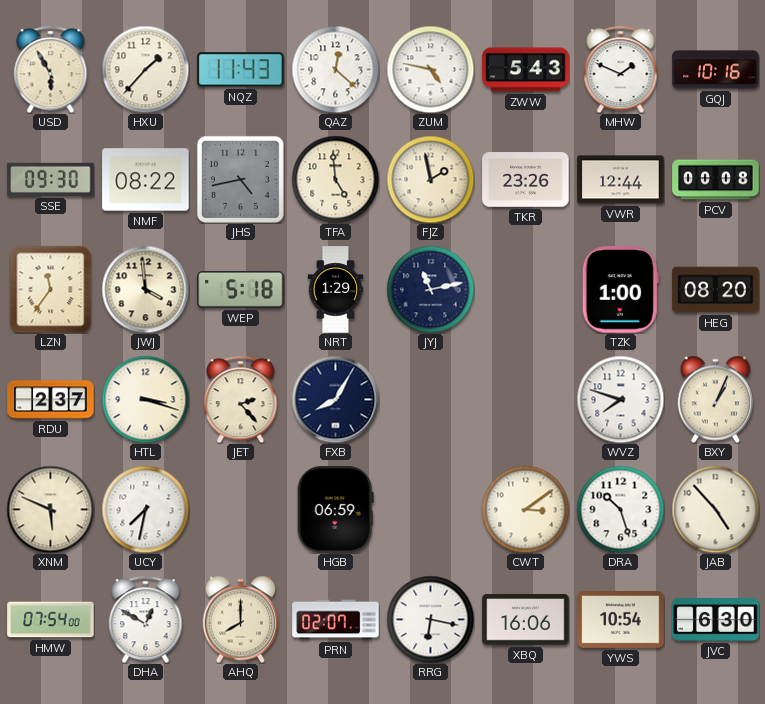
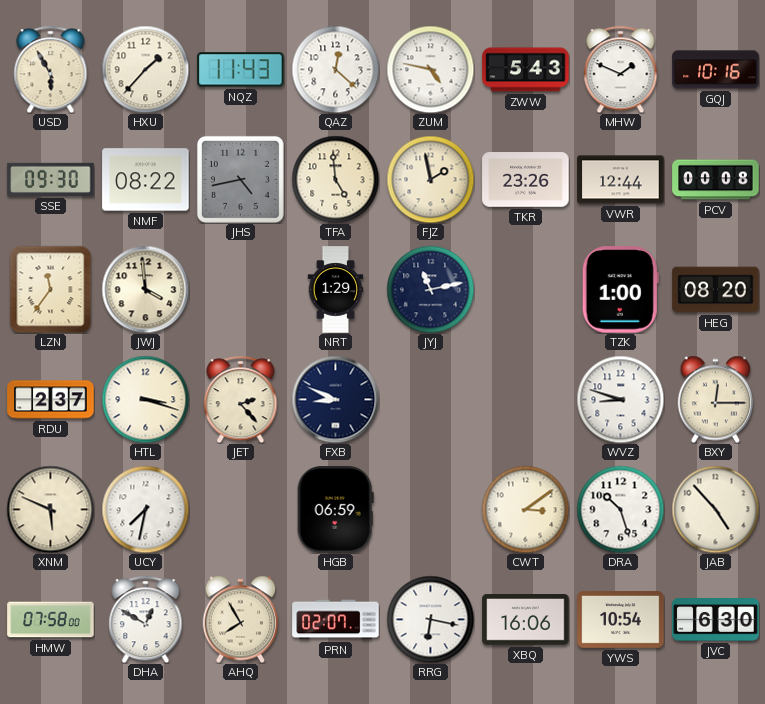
WEP: 5:18 -> none
FXB: 8:05 -> 8:49
WVZ: 7:48 -> 8:48
BXY: 1:04 -> 12:15
HMW: 07:54 -> 07:58
AHQ: 8:00 -> 7:55
